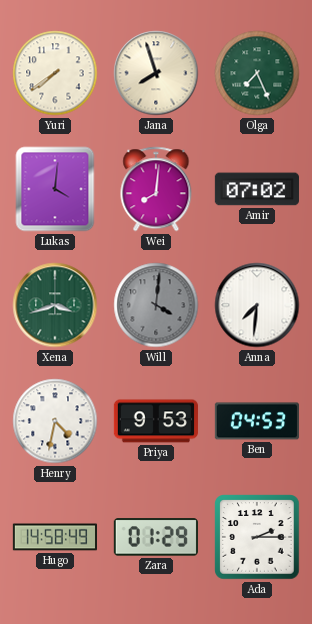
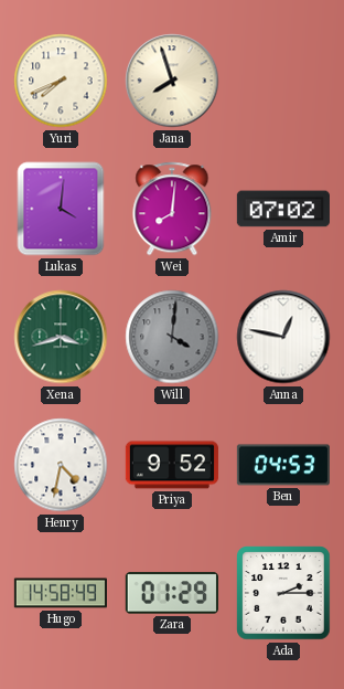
Yuri: 7:39 -> 7:41
Olga: 7:26 -> none
Anna: 7:31 -> 12:47
Priya: 9:53 -> 9:52
